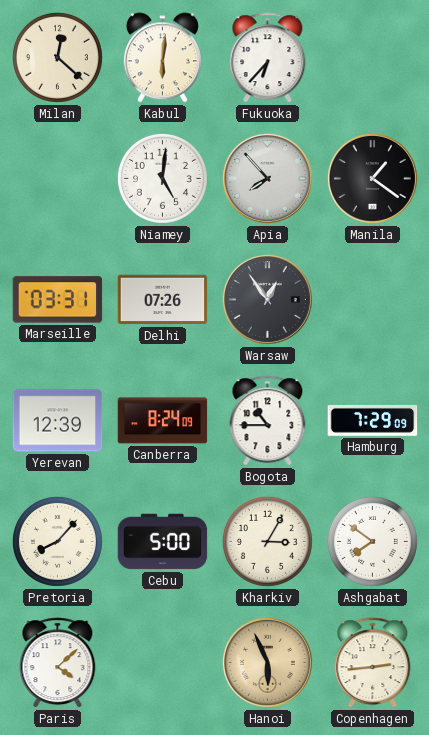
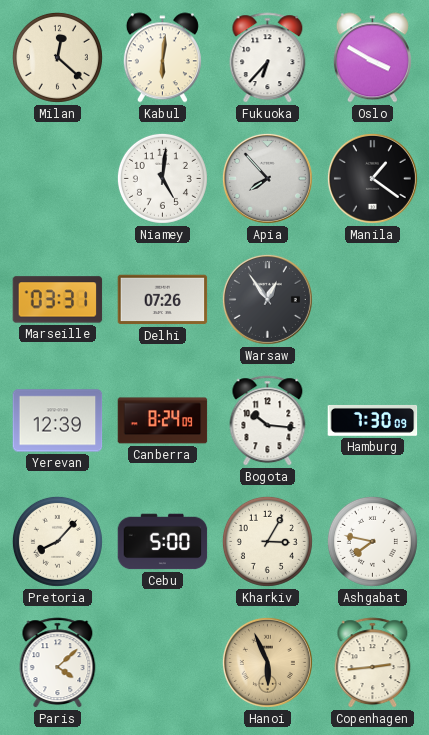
Oslo: none -> 3:50
Bogota: 10:45 -> 10:16
Hamburg: 7:29 -> 7:30
Ashgabat: 7:51 -> 7:47
